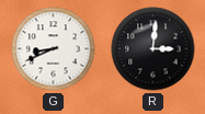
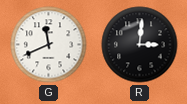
G: 8:41 -> 11:41
